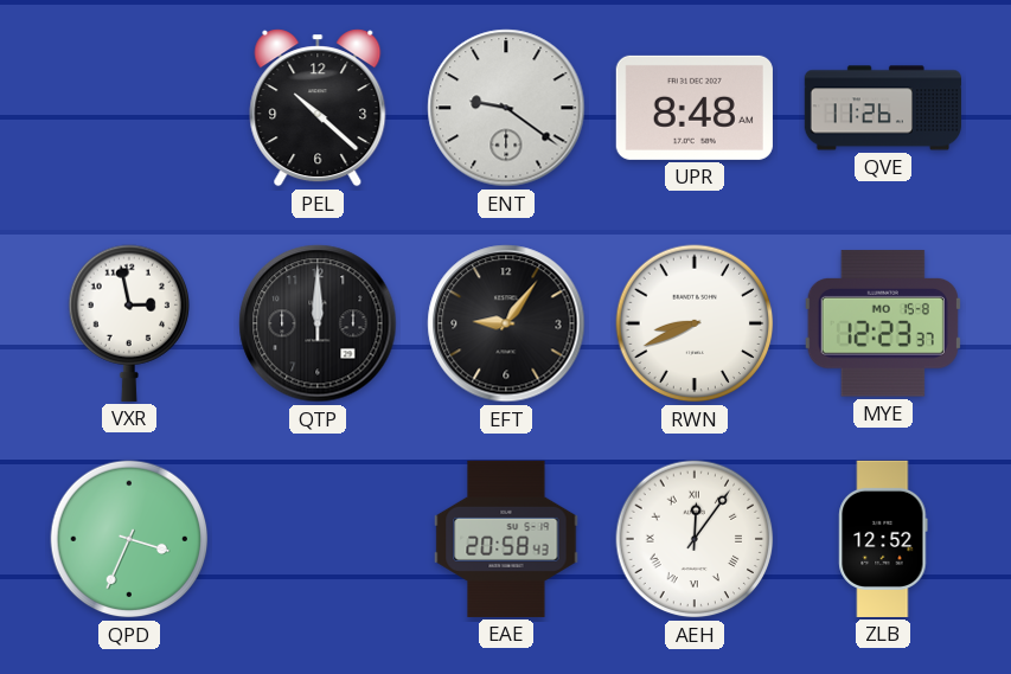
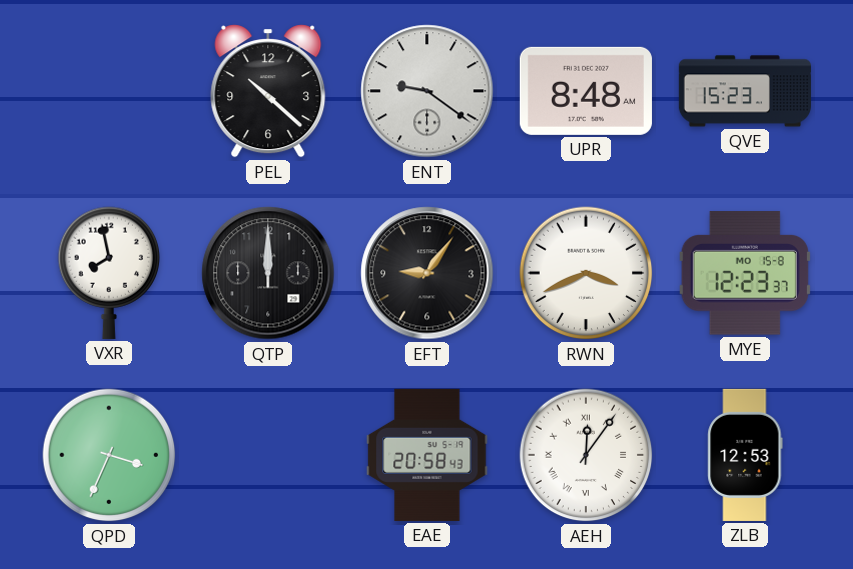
QVE: 11:26 -> 15:23
VXR: 2:58 -> 7:58
RWN: 8:41 -> 3:41
ZLB: 12:52 -> 12:53
